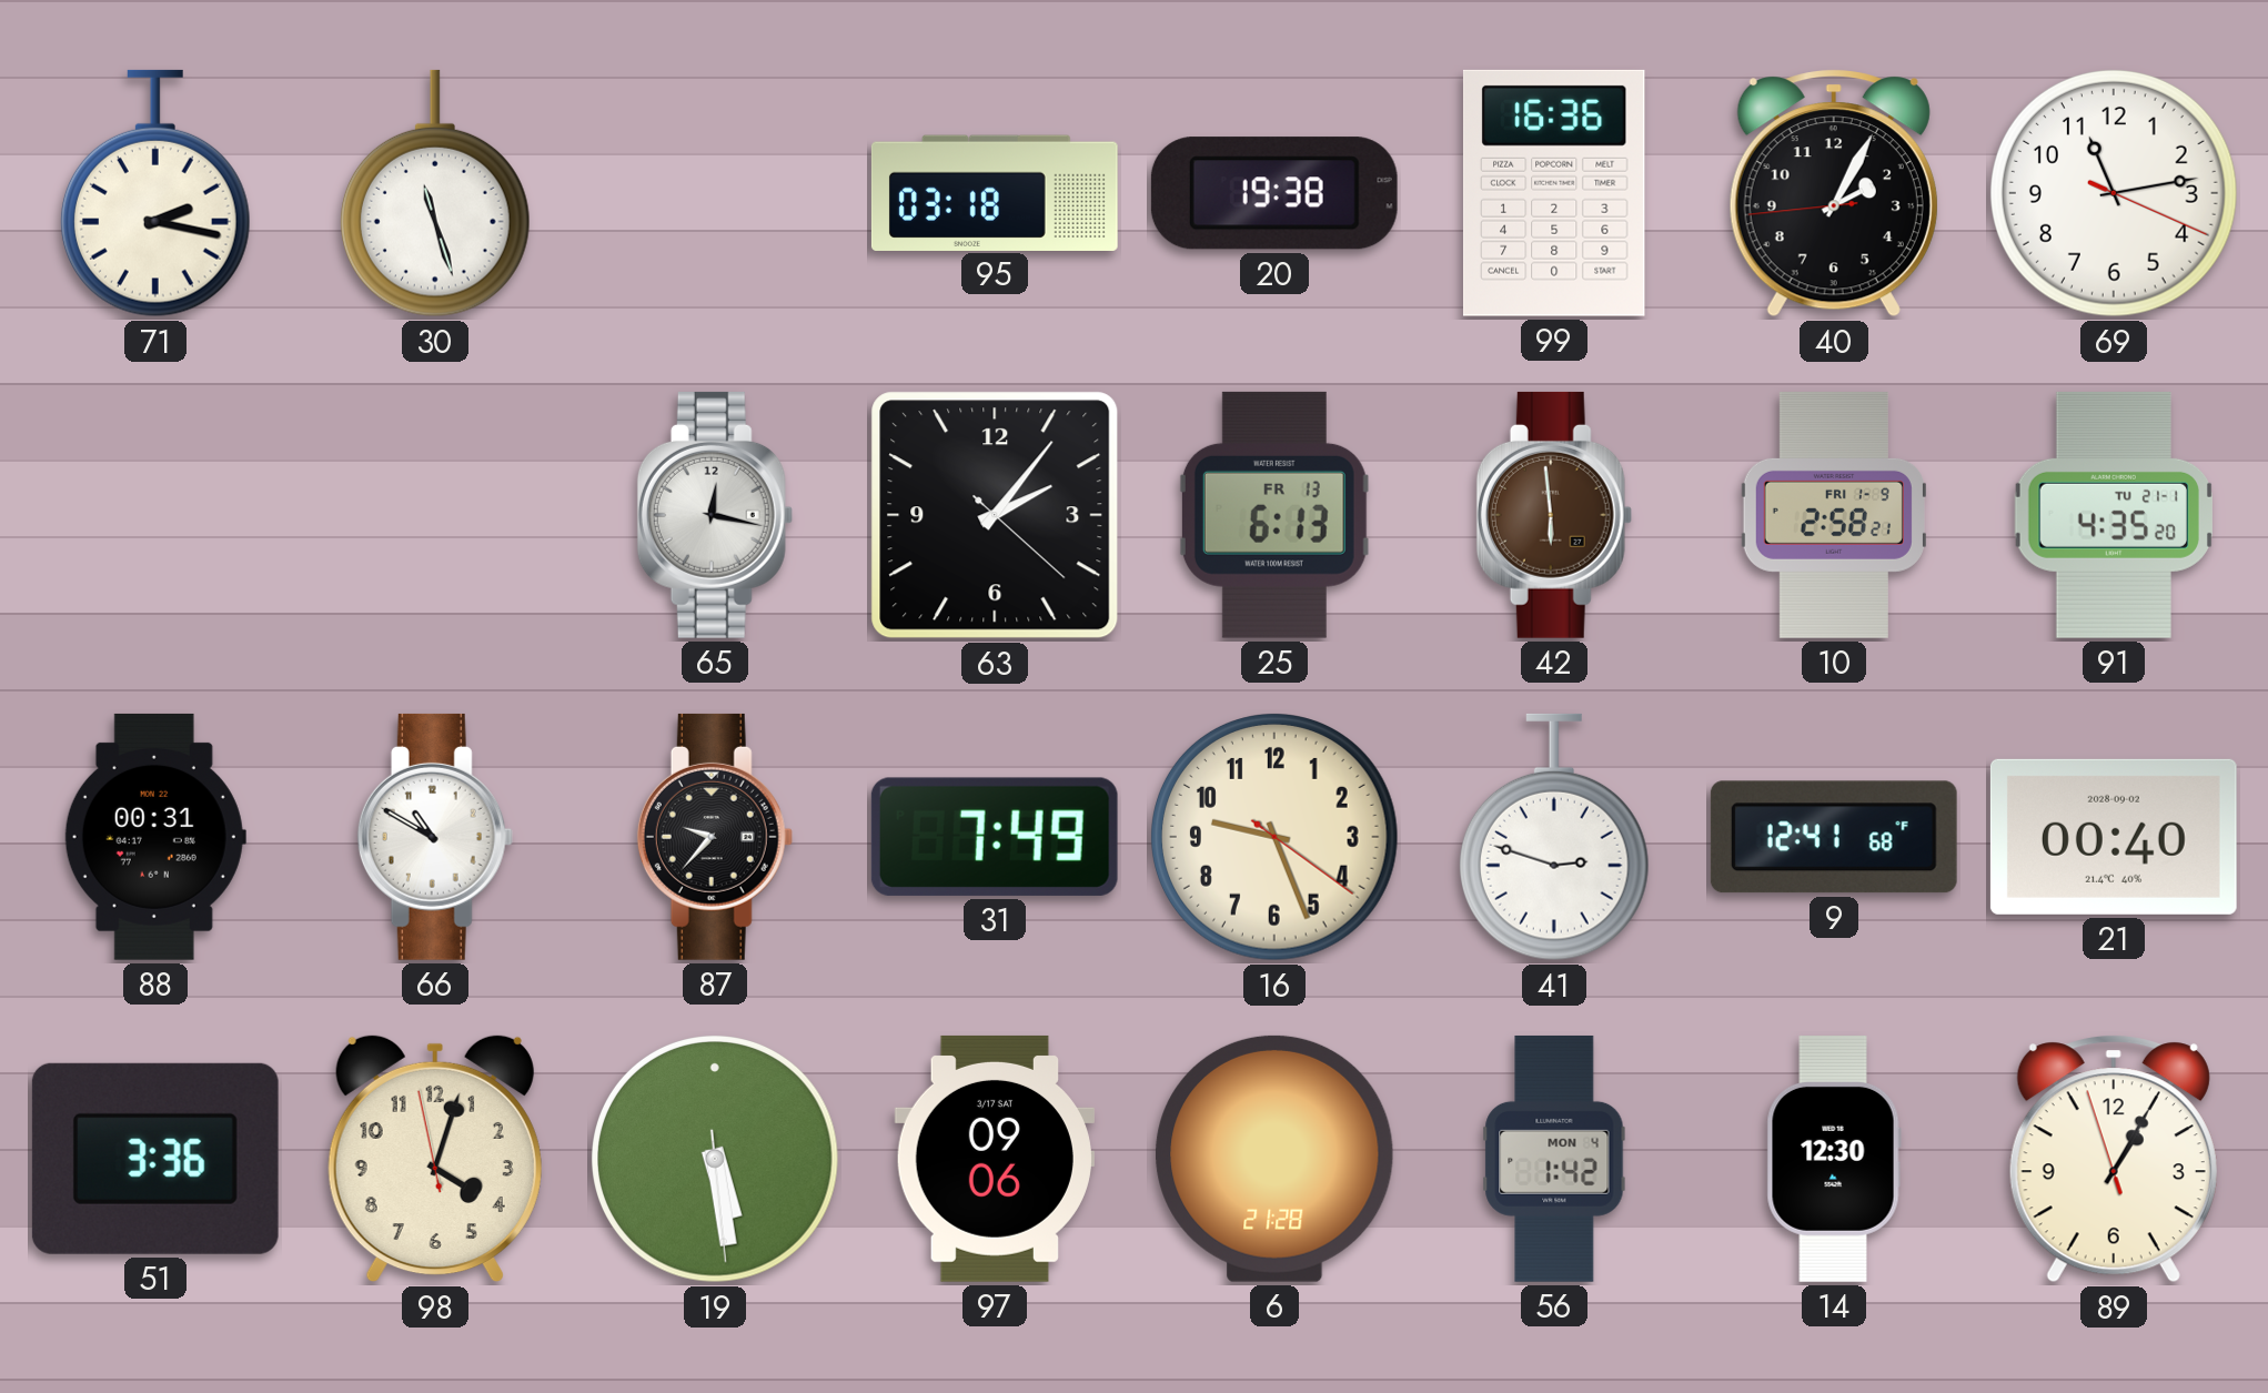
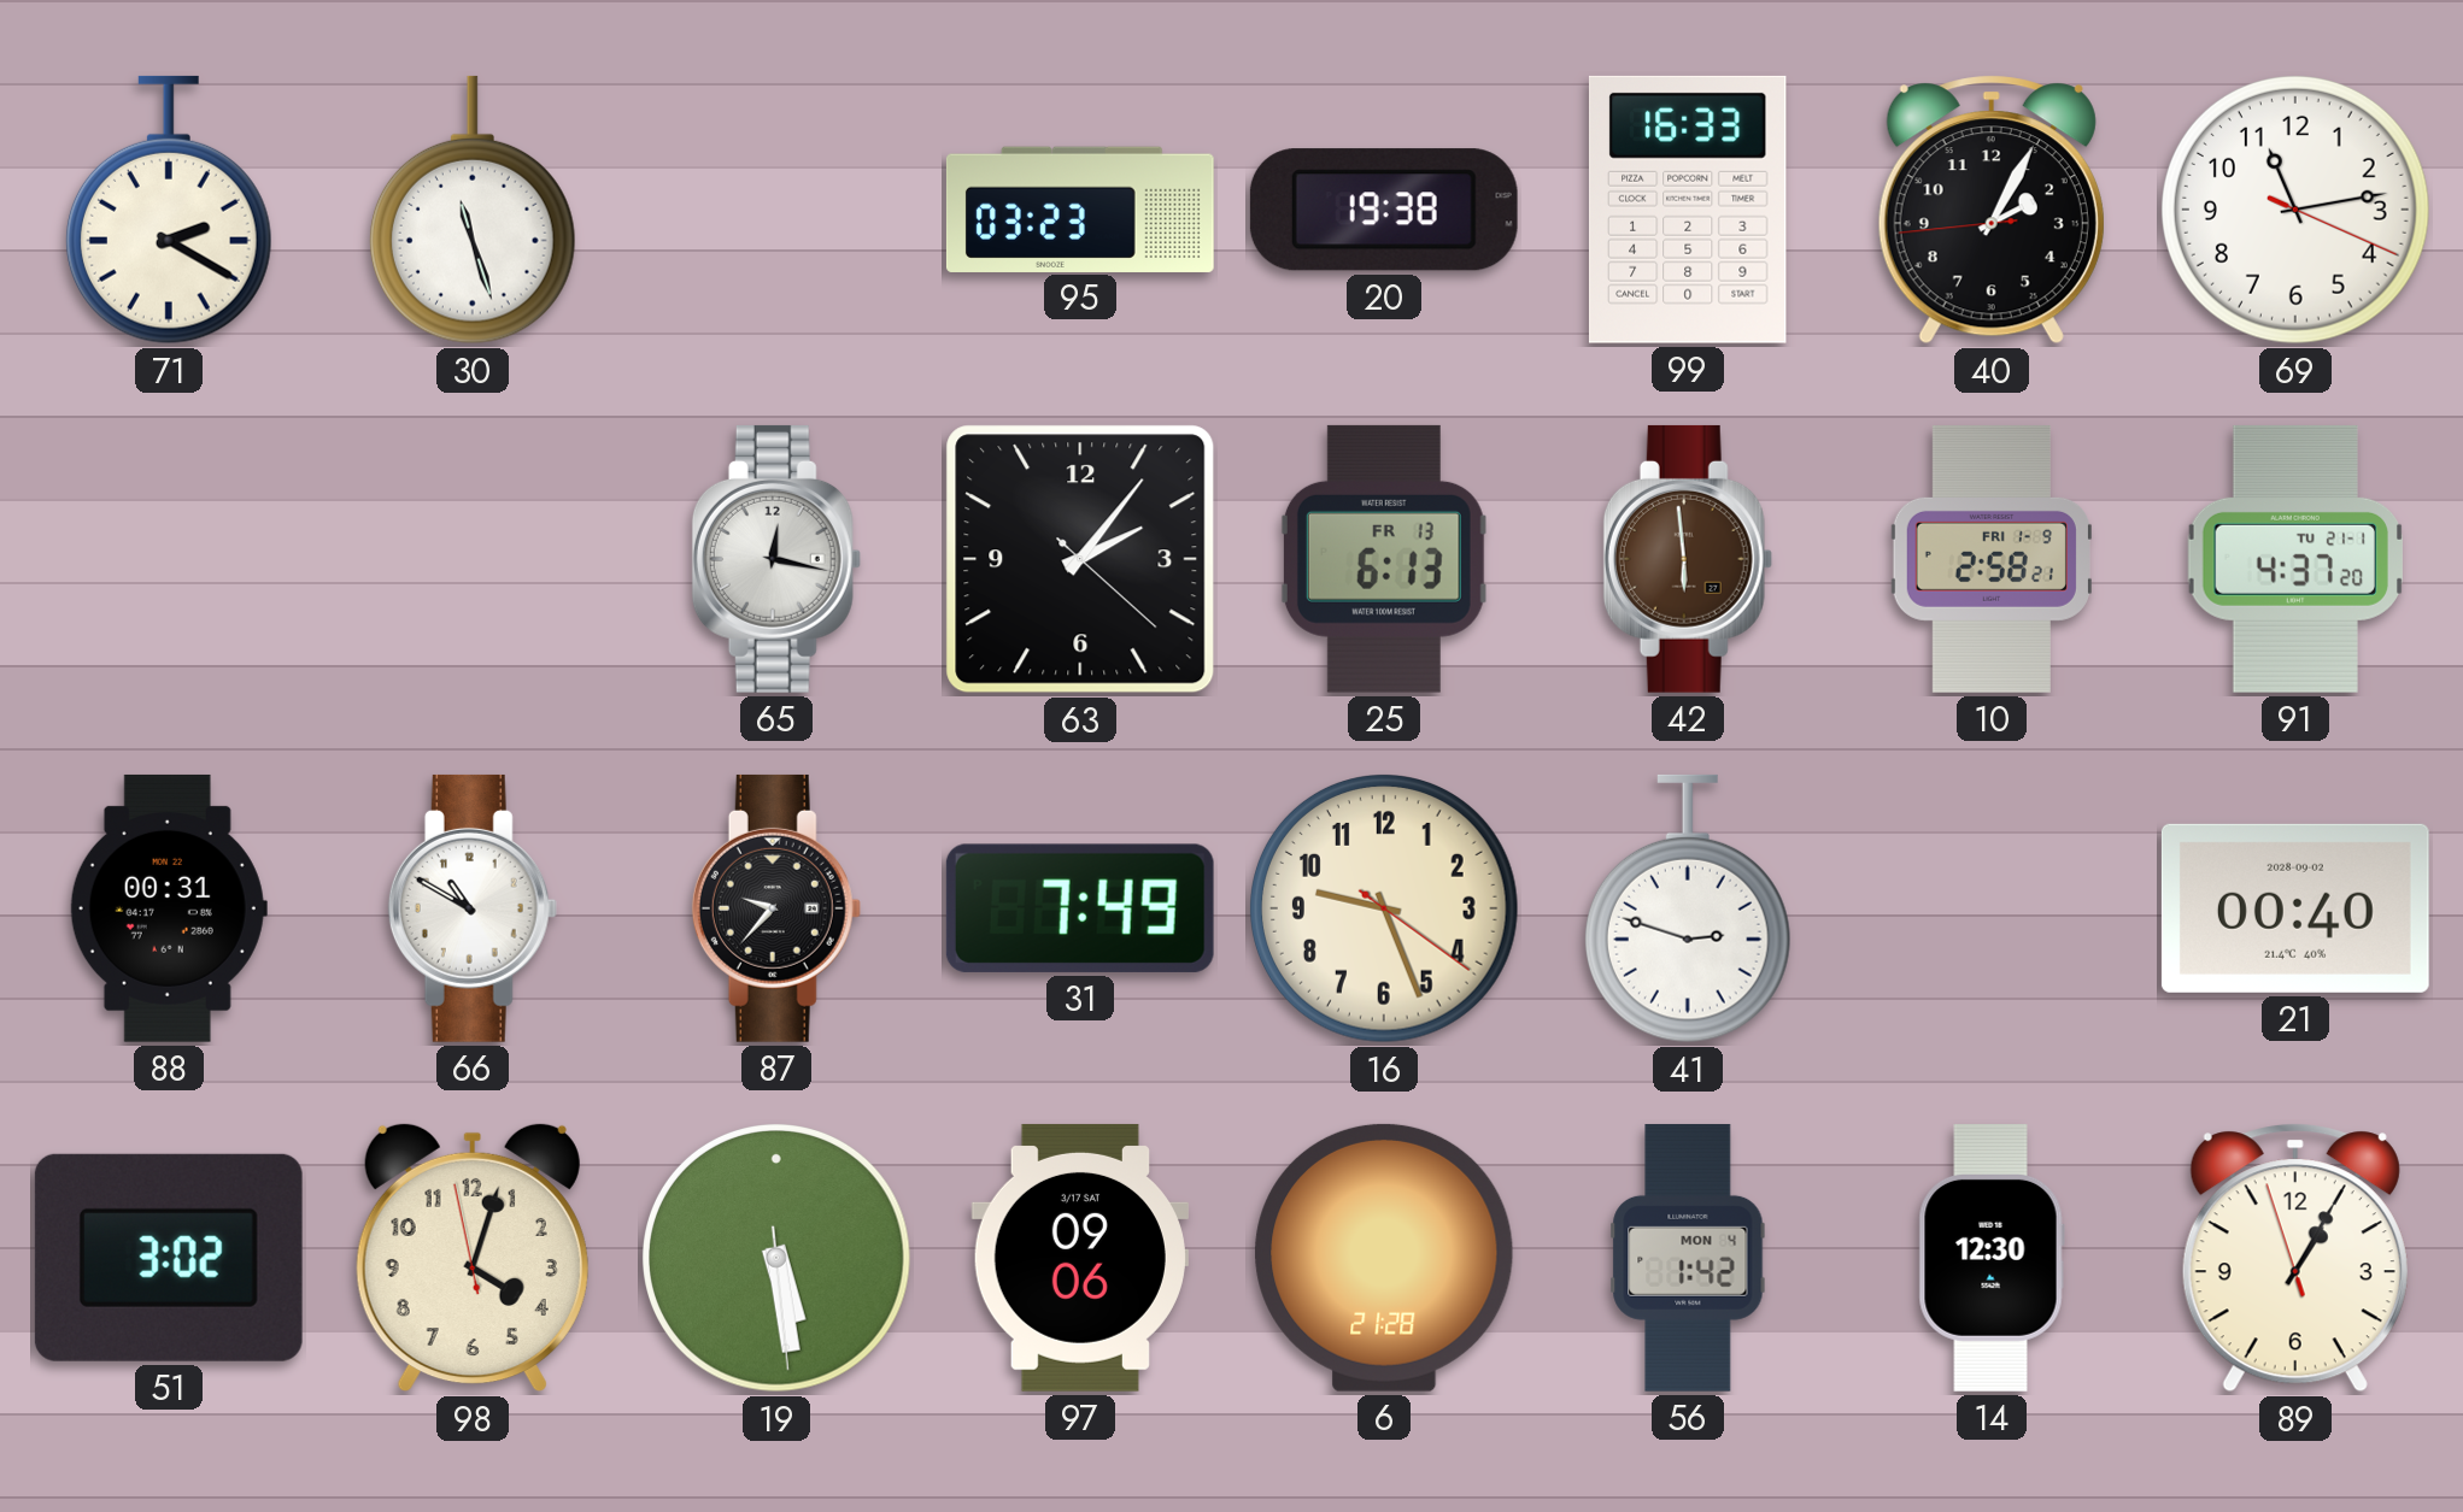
71: 2:17 -> 2:20
95: 03:18 -> 03:23
99: 16:36 -> 16:33
91: 4:35 -> 4:37
9: 12:41 -> none
51: 3:36 -> 3:02
